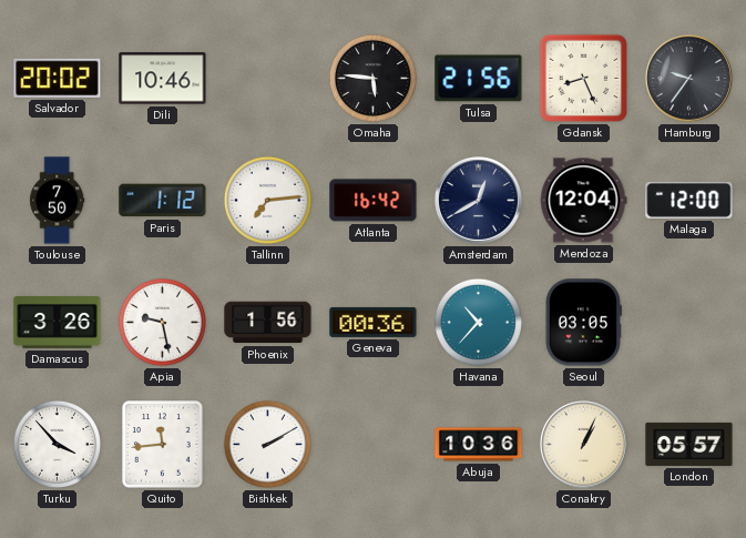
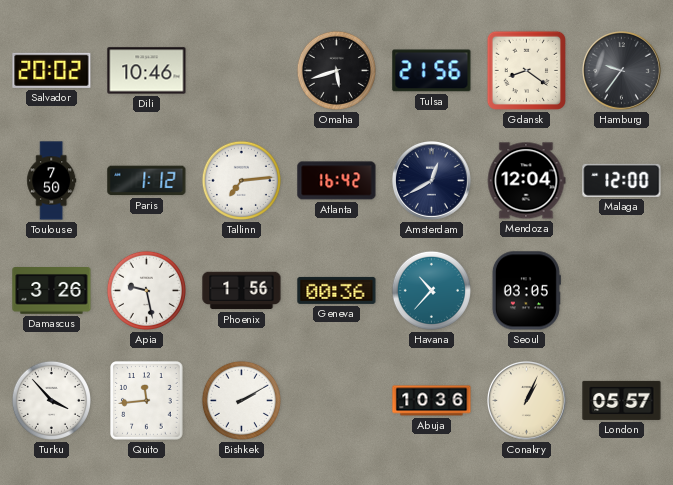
Omaha: 5:46 -> 5:42
Gdansk: 8:26 -> 8:21
